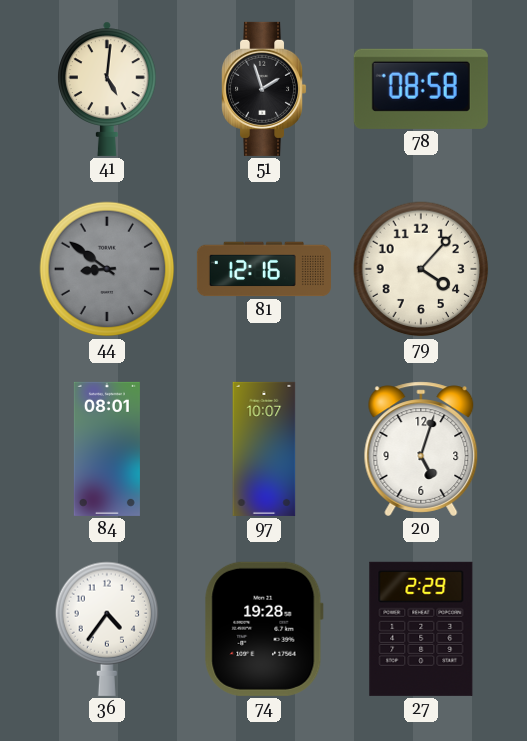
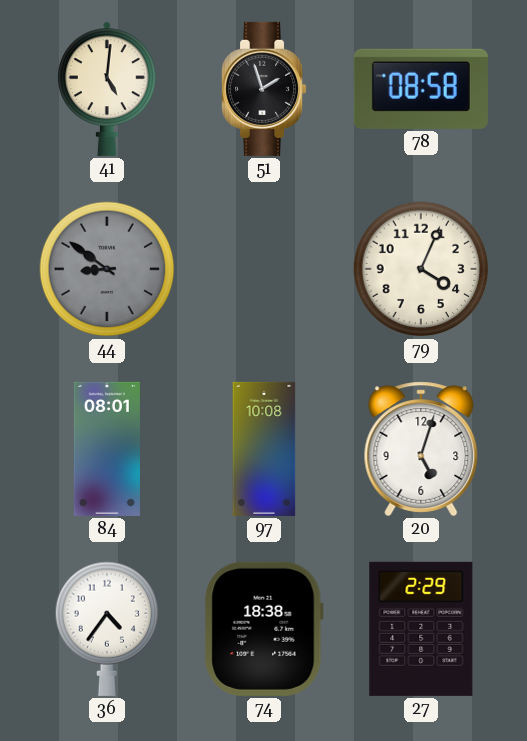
81: 12:16 -> none
79: 4:07 -> 4:04
97: 10:07 -> 10:08
74: 19:28 -> 18:38
